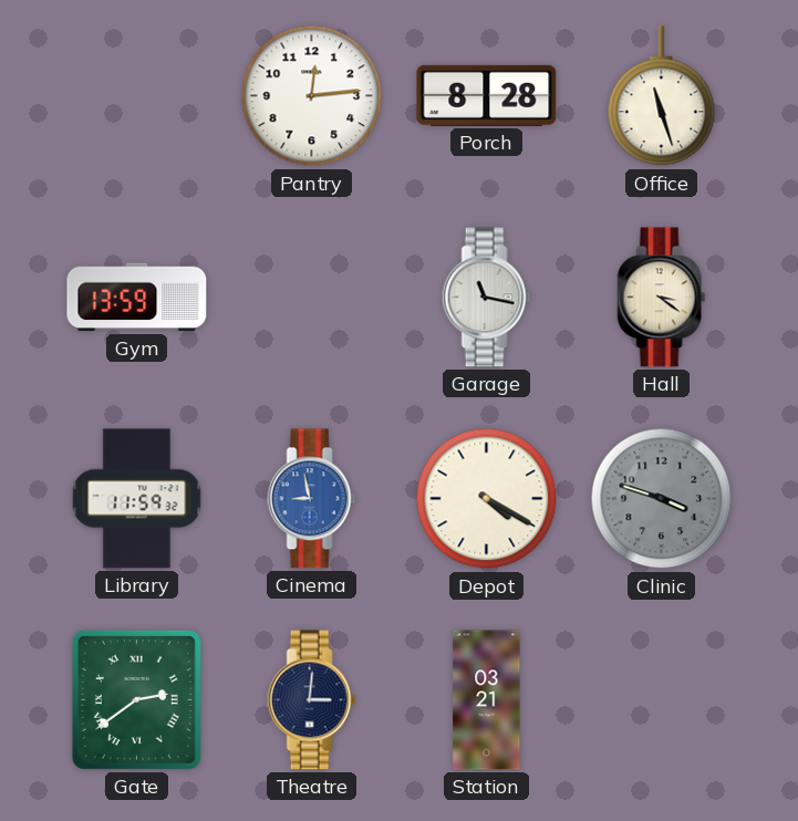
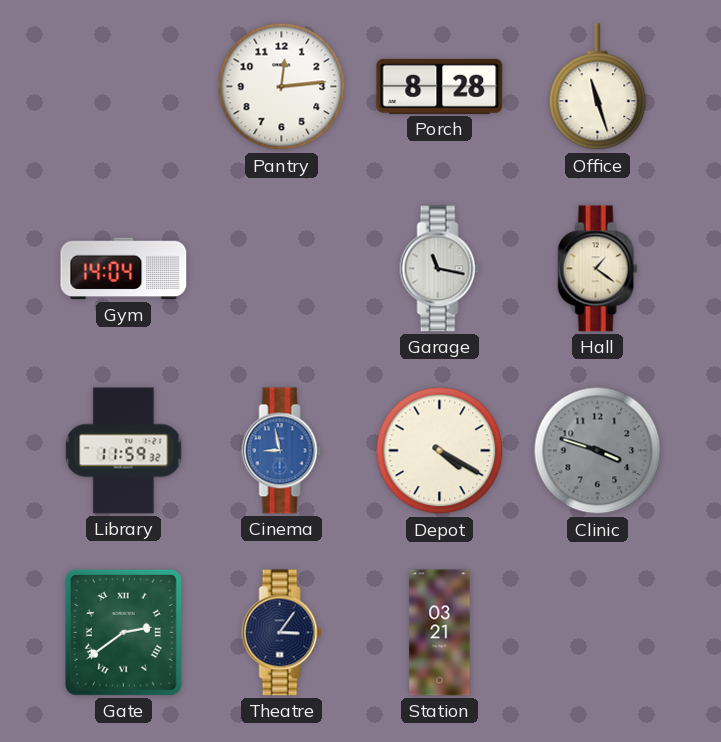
Gym: 13:59 -> 14:04
Hall: 3:21 -> 1:21
Theatre: 3:01 -> 3:06
